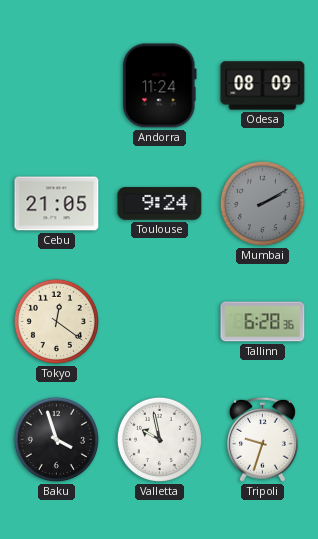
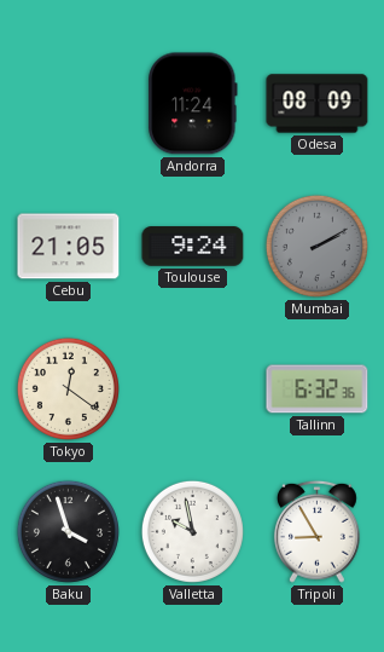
Tallinn: 6:28 -> 6:32
Tripoli: 9:33 -> 8:55
